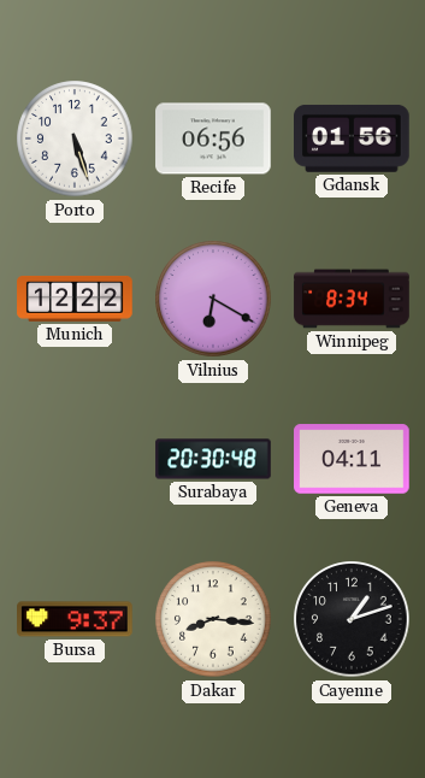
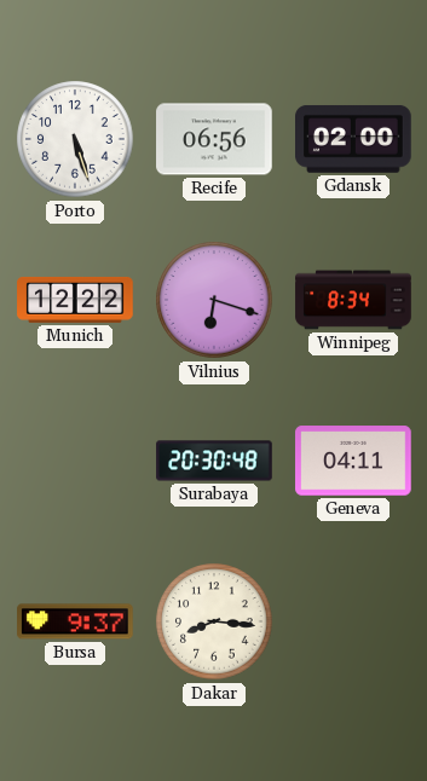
Gdansk: 01:56 -> 02:00
Vilnius: 6:20 -> 6:18
Cayenne: 1:12 -> none
